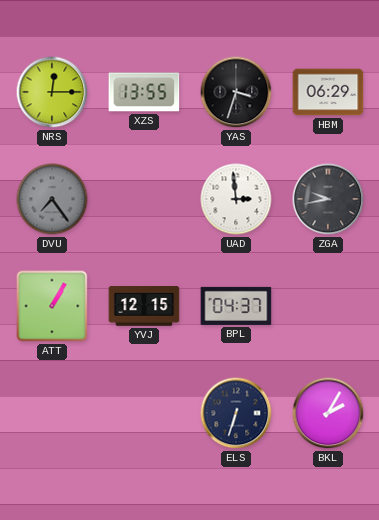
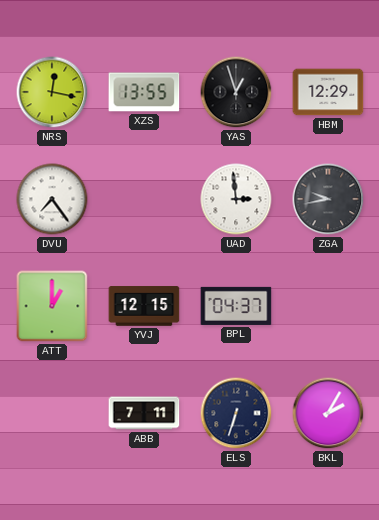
NRS: 12:15 -> 12:17
YAS: 3:33 -> 12:57
HBM: 06:29 -> 12:29
DVU dial: grey -> white
ATT: 1:05 -> 1:00
ABB: none -> 7:11
